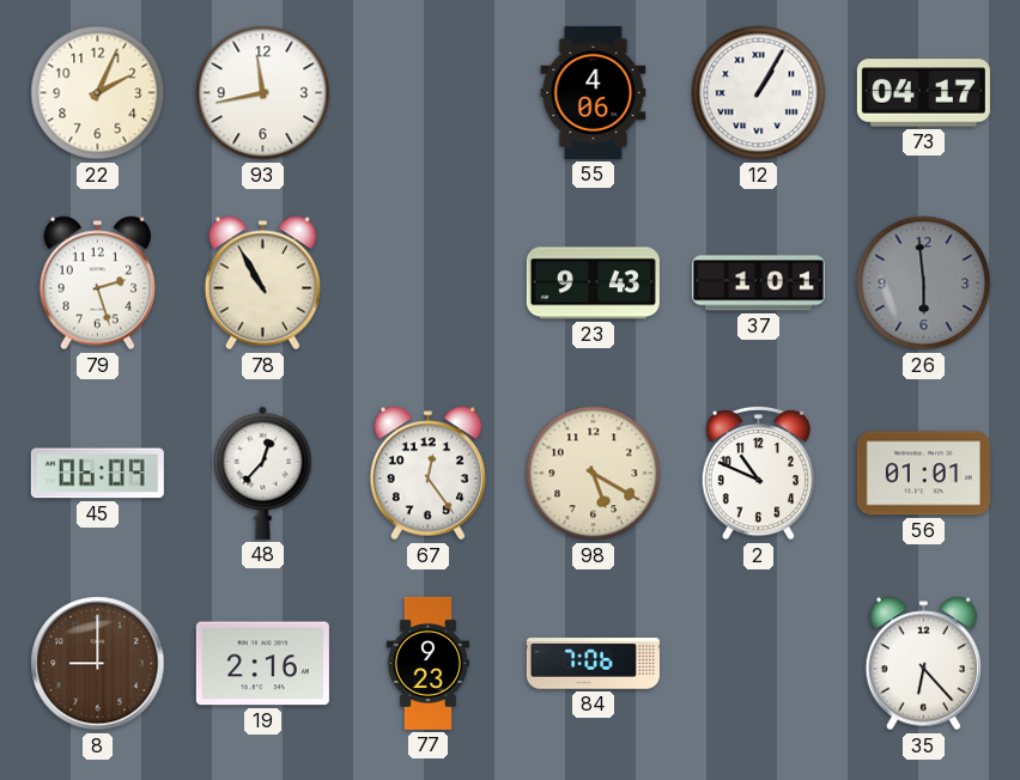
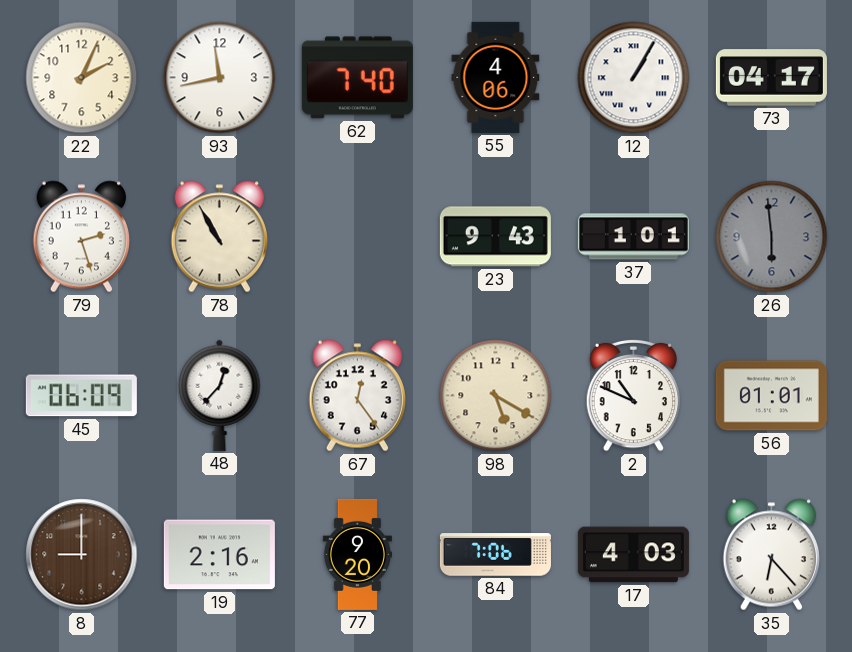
62: none -> 7:40
77: 9:23 -> 9:20
17: none -> 4:03
